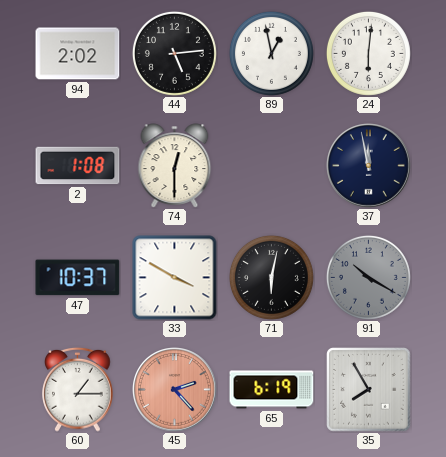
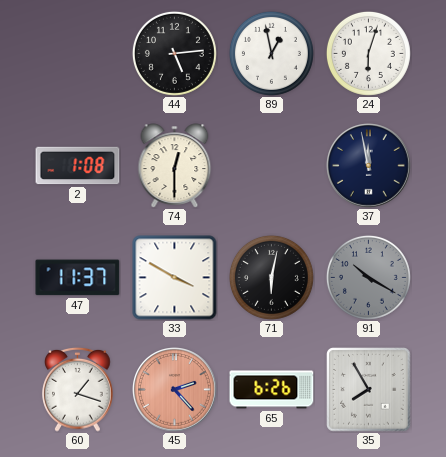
94: 2:02 -> none
24: 6:01 -> 6:03
47: 10:37 -> 11:37
60: 1:15 -> 1:18
65: 6:19 -> 6:26
